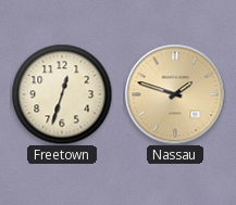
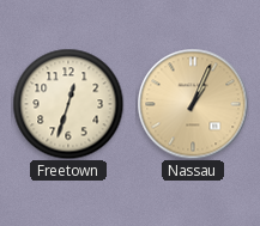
Nassau: 1:48 -> 1:04
